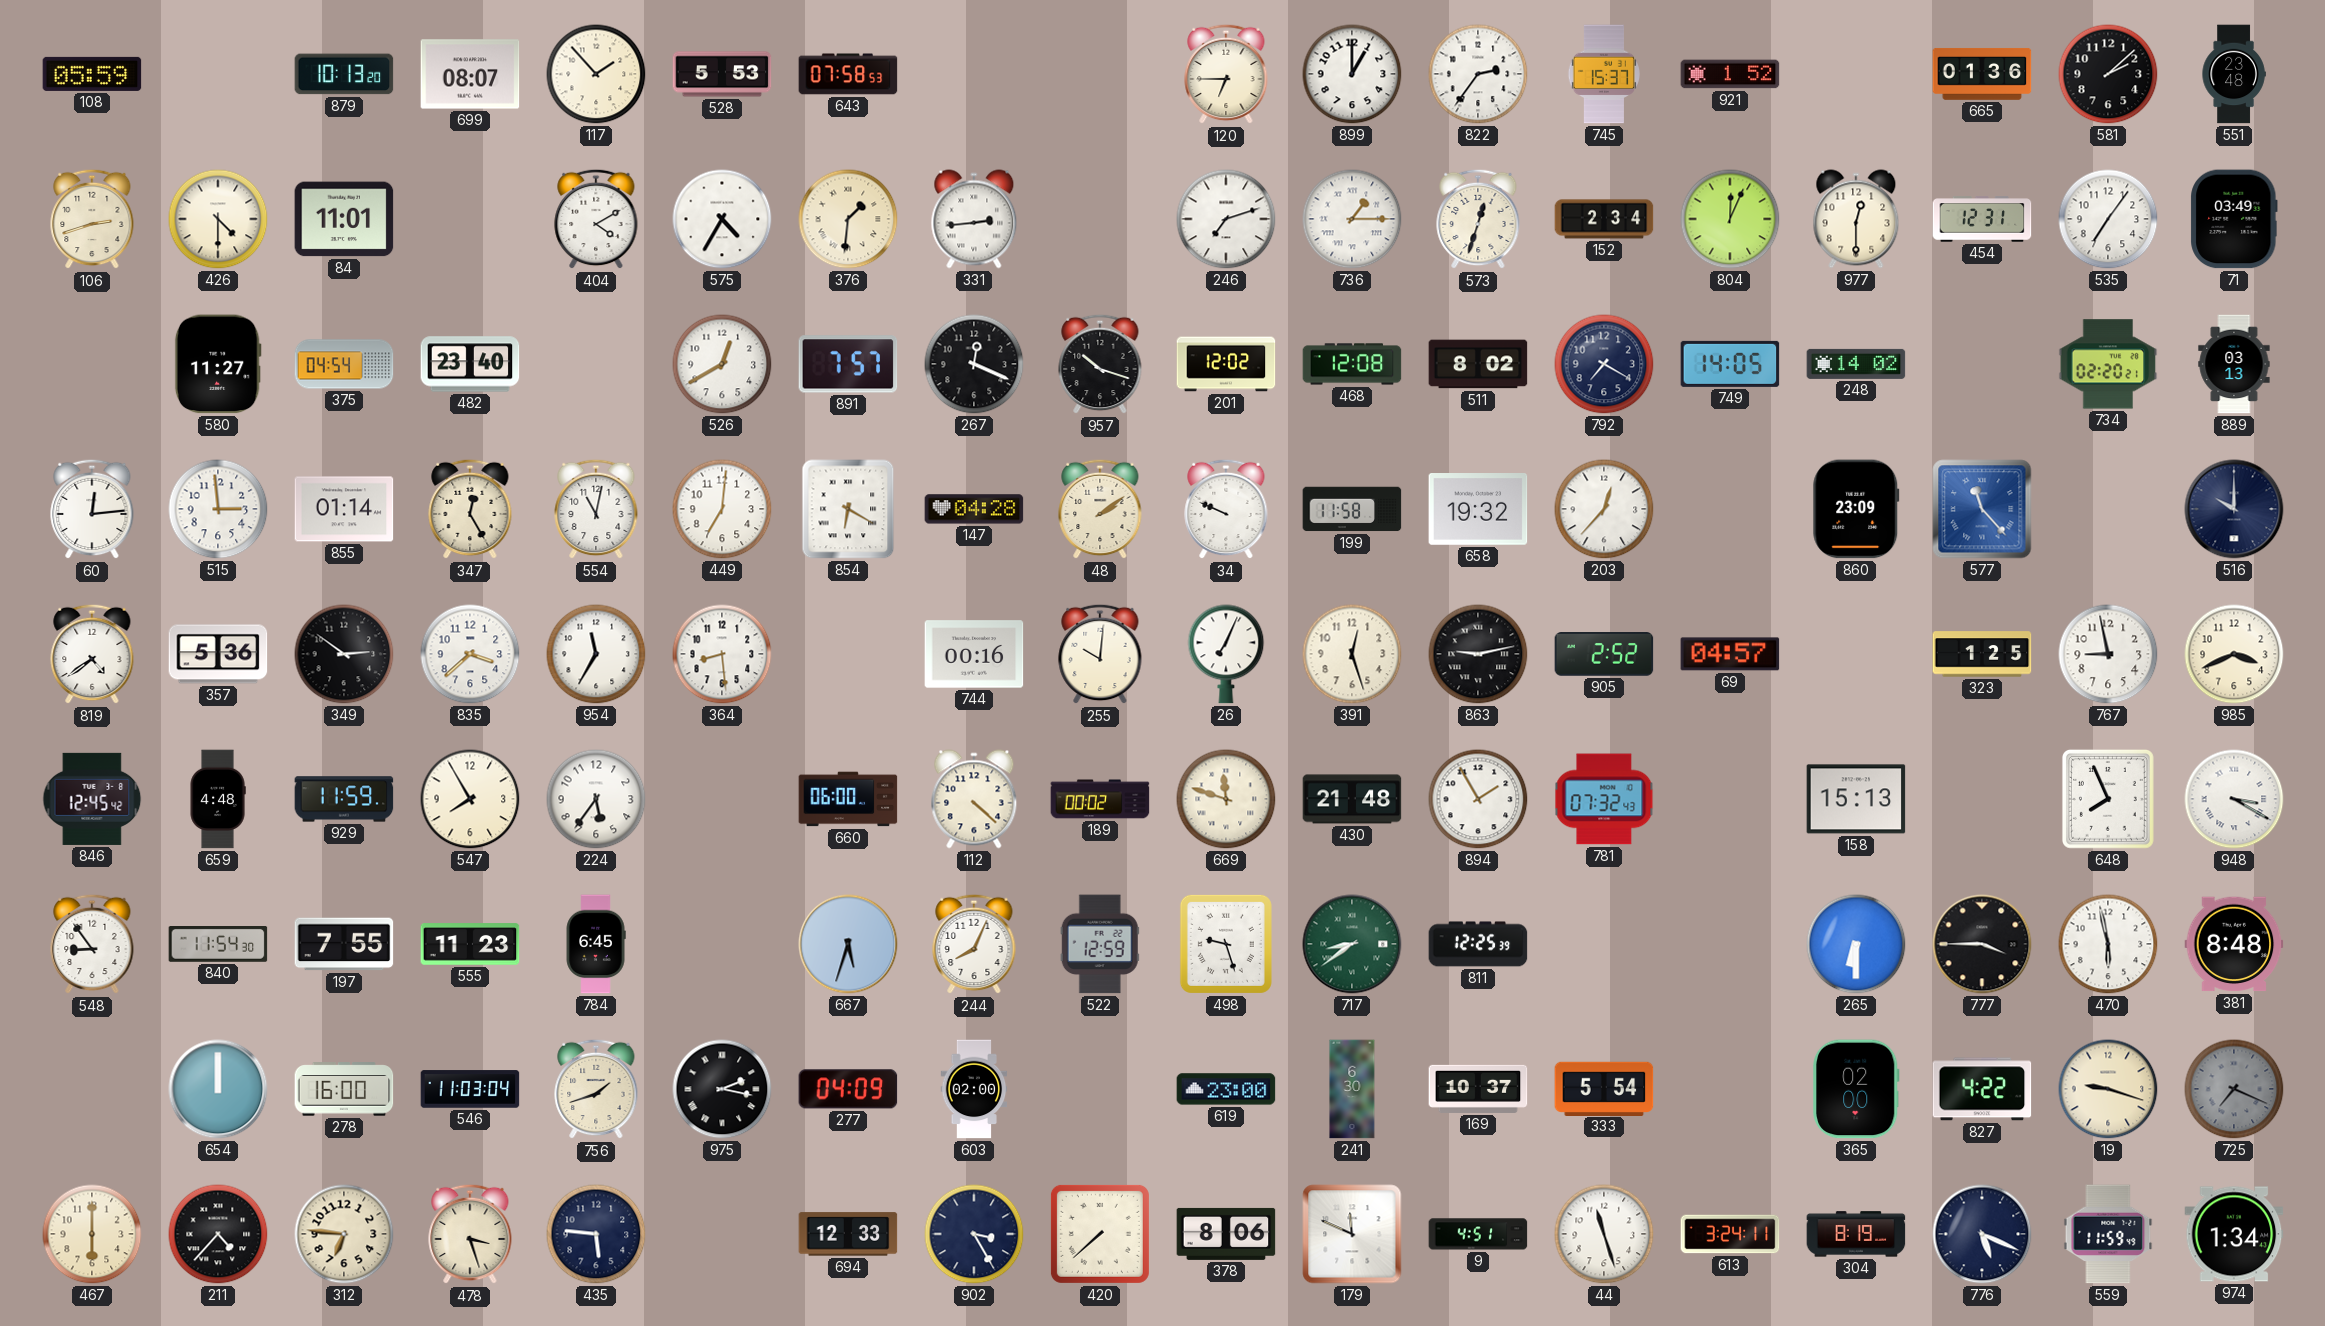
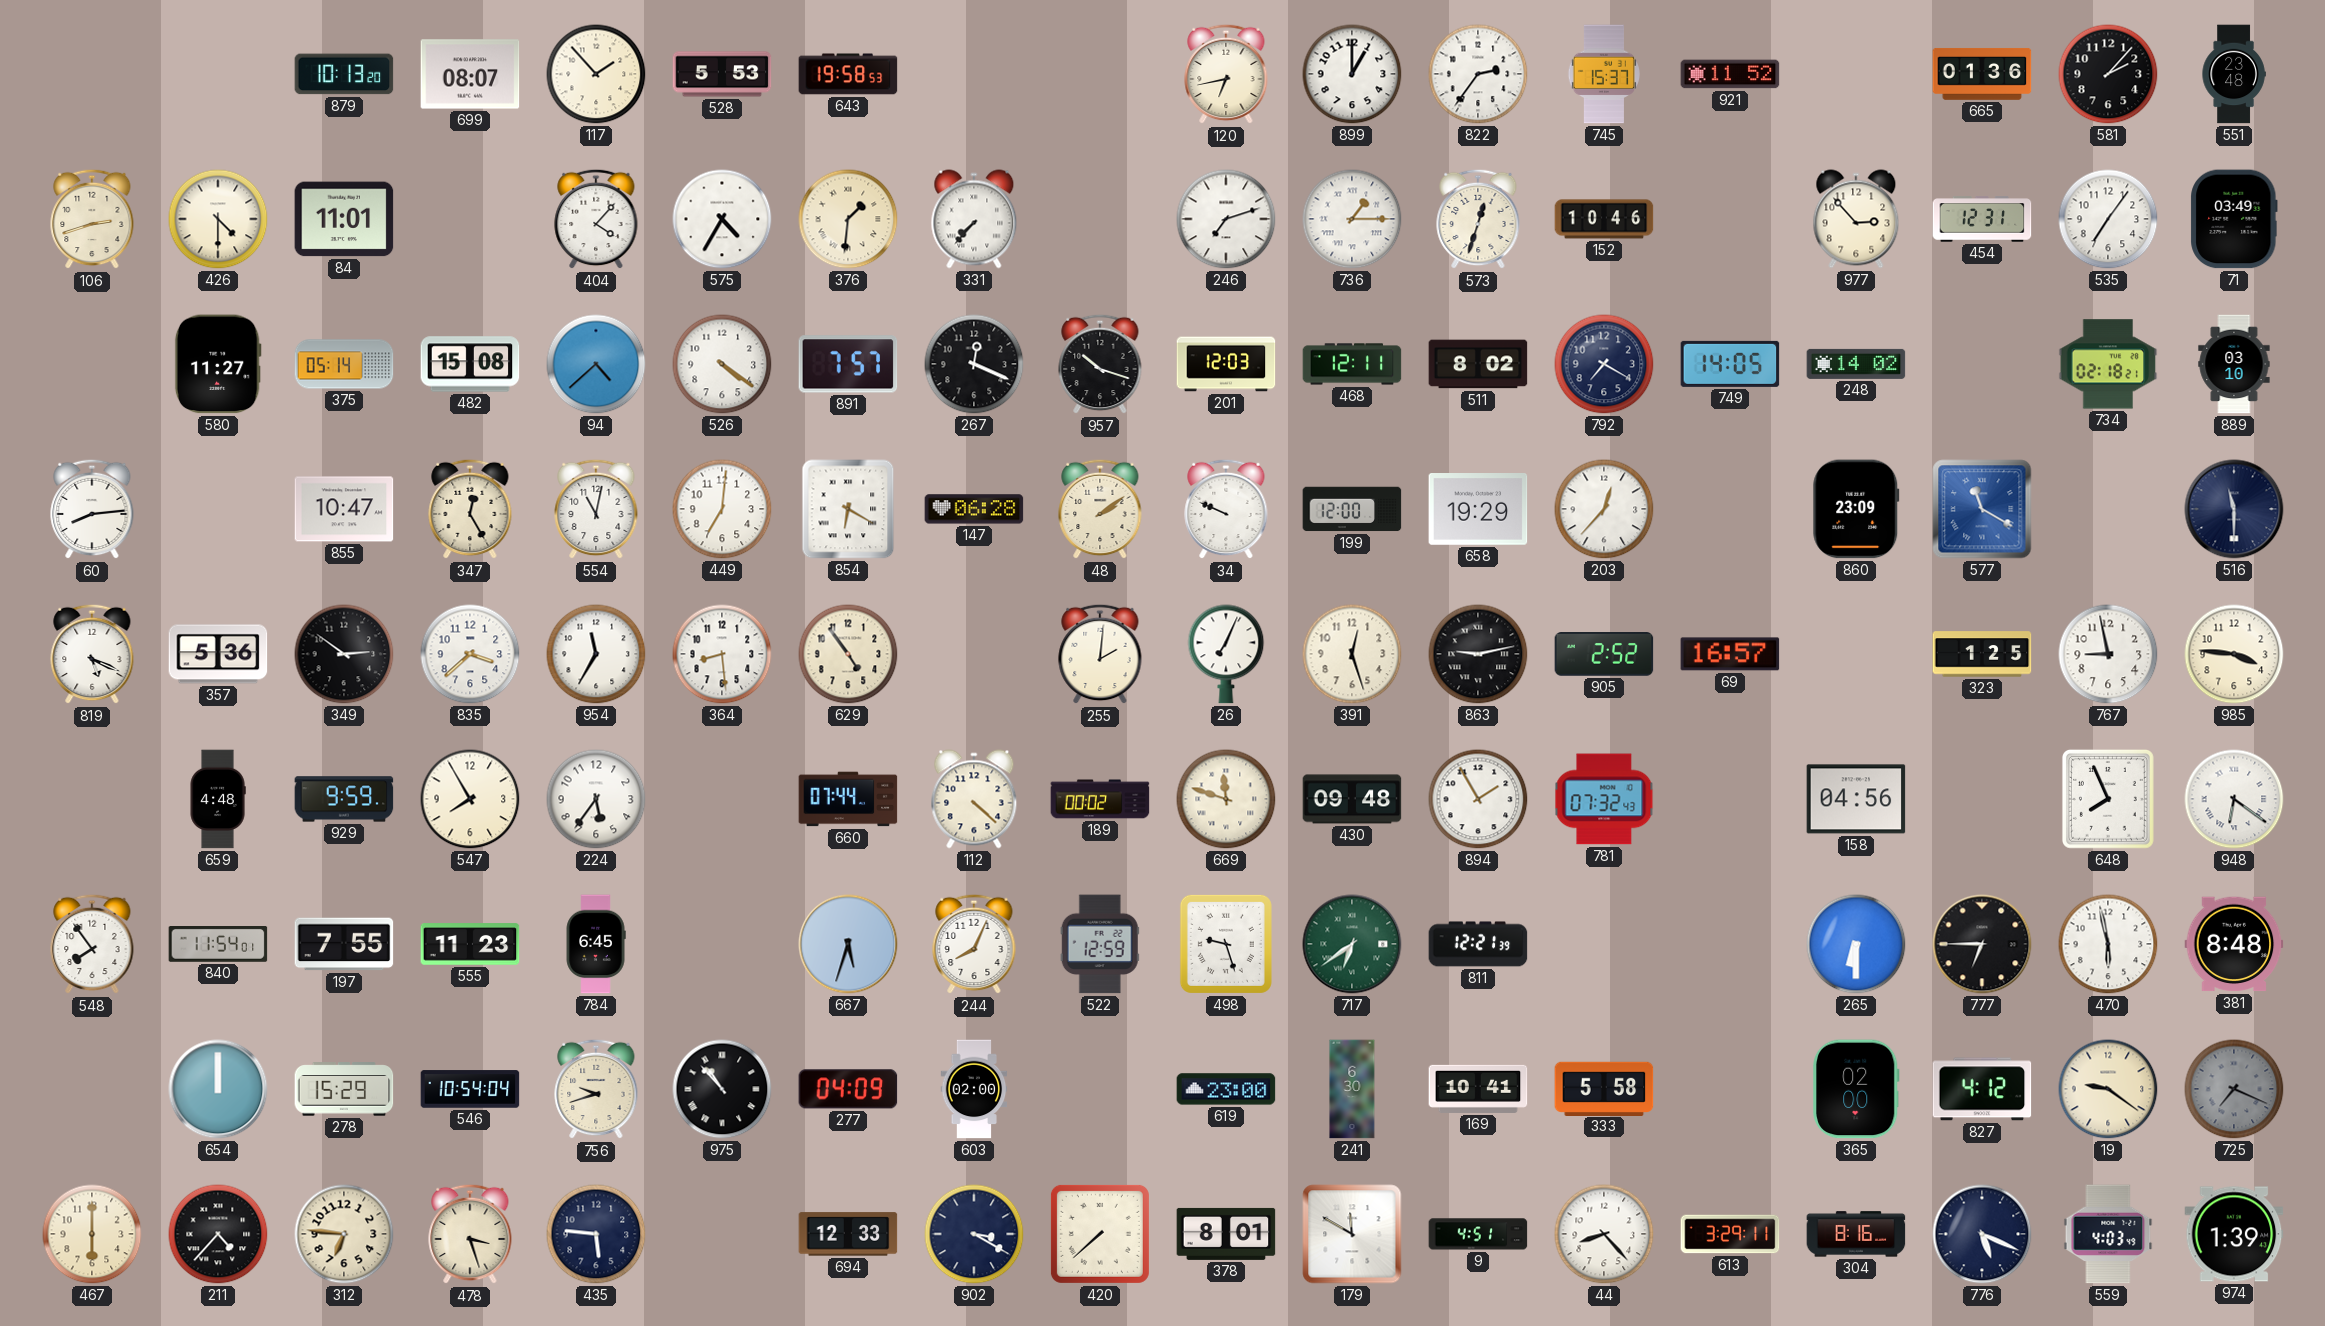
108: 05:59 -> none
643: 07:58 -> 19:58
120: 6:45 -> 6:43
921: 1:52 -> 11:52
581: 2:08 -> 2:07
404: 4:10 -> 4:07
331: 2:44 -> 7:37
152: 2:34 -> 10:46
804: 12:04 -> none
977: 12:30 -> 2:53
375: 04:54 -> 05:14
482: 23:40 -> 15:08
94: none -> 4:38
526: 12:40 -> 4:21
201: 12:02 -> 12:03
468: 12:08 -> 12:11
734: 02:20 -> 02:18
889: 03:13 -> 03:10
60: 12:14 -> 8:14
515: 2:59 -> none
855: 01:14 -> 10:47
147: 04:28 -> 06:28
199: 11:58 -> 12:00
658: 19:32 -> 19:29
577: 11:23 -> 11:20
516: 10:00 -> 11:30
819: 4:39 -> 5:19
629: none -> 4:54
744: 00:16 -> none
255: 10:01 -> 2:01
69: 04:57 -> 16:57
985: 3:41 -> 3:46
846: 12:45 -> none
929: 11:59 -> 9:59
660: 06:00 -> 07:44
430: 21:48 -> 09:48
158: 15:13 -> 04:56
948: 3:20 -> 6:21
548: 8:54 -> 7:54
840: 11:54:30 -> 11:54:01
717: 8:39 -> 6:39
811: 12:25 -> 12:21
777: 3:45 -> 6:45
278: 16:00 -> 15:29
546: 11:03 -> 10:54
756: 1:42 -> 9:42
975: 2:17 -> 10:53
169: 10:37 -> 10:41
333: 5:54 -> 5:58
827: 4:22 -> 4:12
19: 9:18 -> 9:21
902: 3:25 -> 3:20
378: 8:06 -> 8:01
179: 11:49 -> 11:50
44: 11:27 -> 8:23
613: 3:24 -> 3:29
304: 8:19 -> 8:16
559: 11:59 -> 4:03
974: 1:34 -> 1:39
